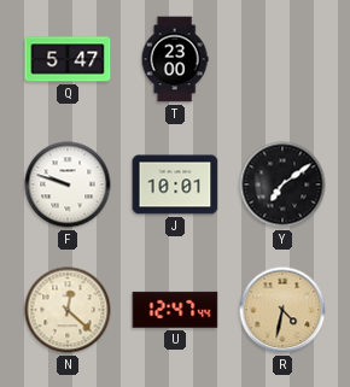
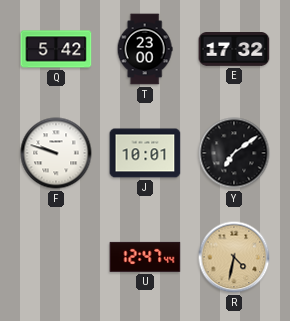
Q: 5:47 -> 5:42
E: none -> 17:32
N: 12:22 -> none
